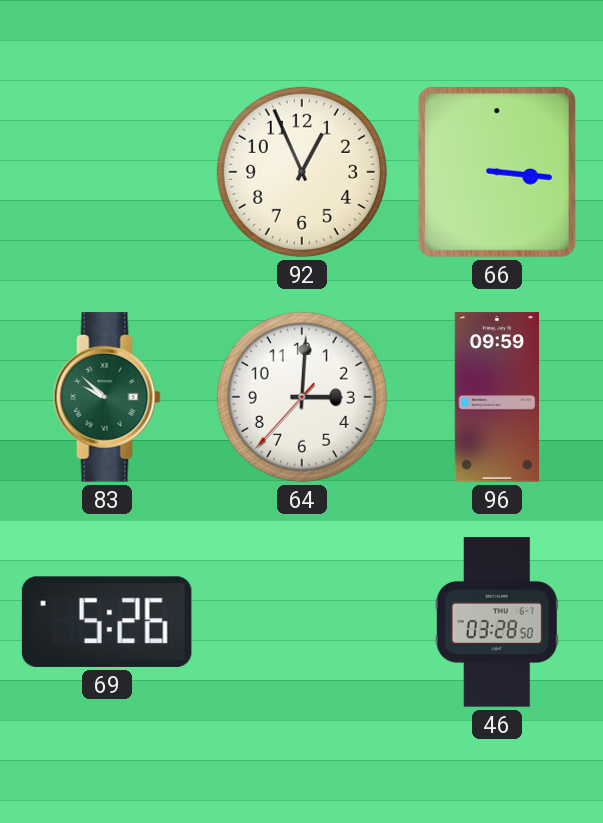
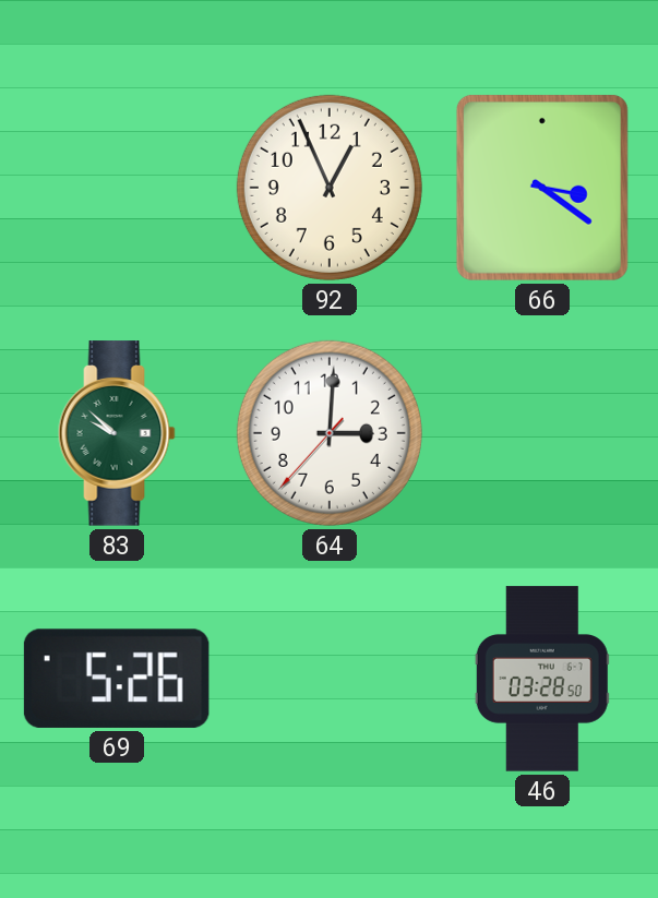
66: 3:16 -> 3:21
96: 09:59 -> none
